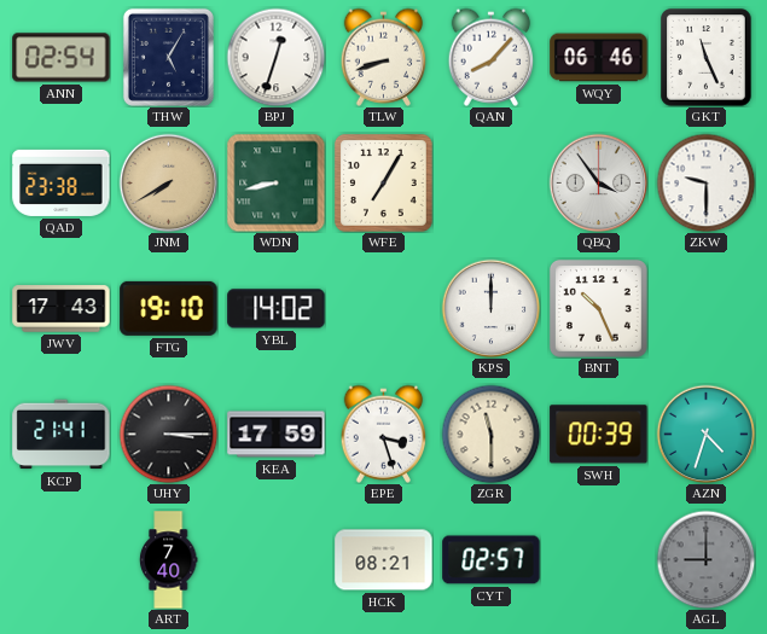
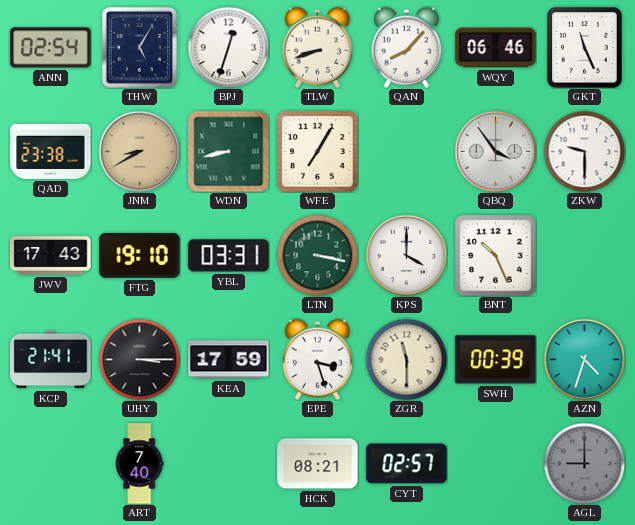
JNM: 7:40 -> 8:40
YBL: 14:02 -> 03:31
LTN: none -> 3:17
KPS: 12:00 -> 4:00
